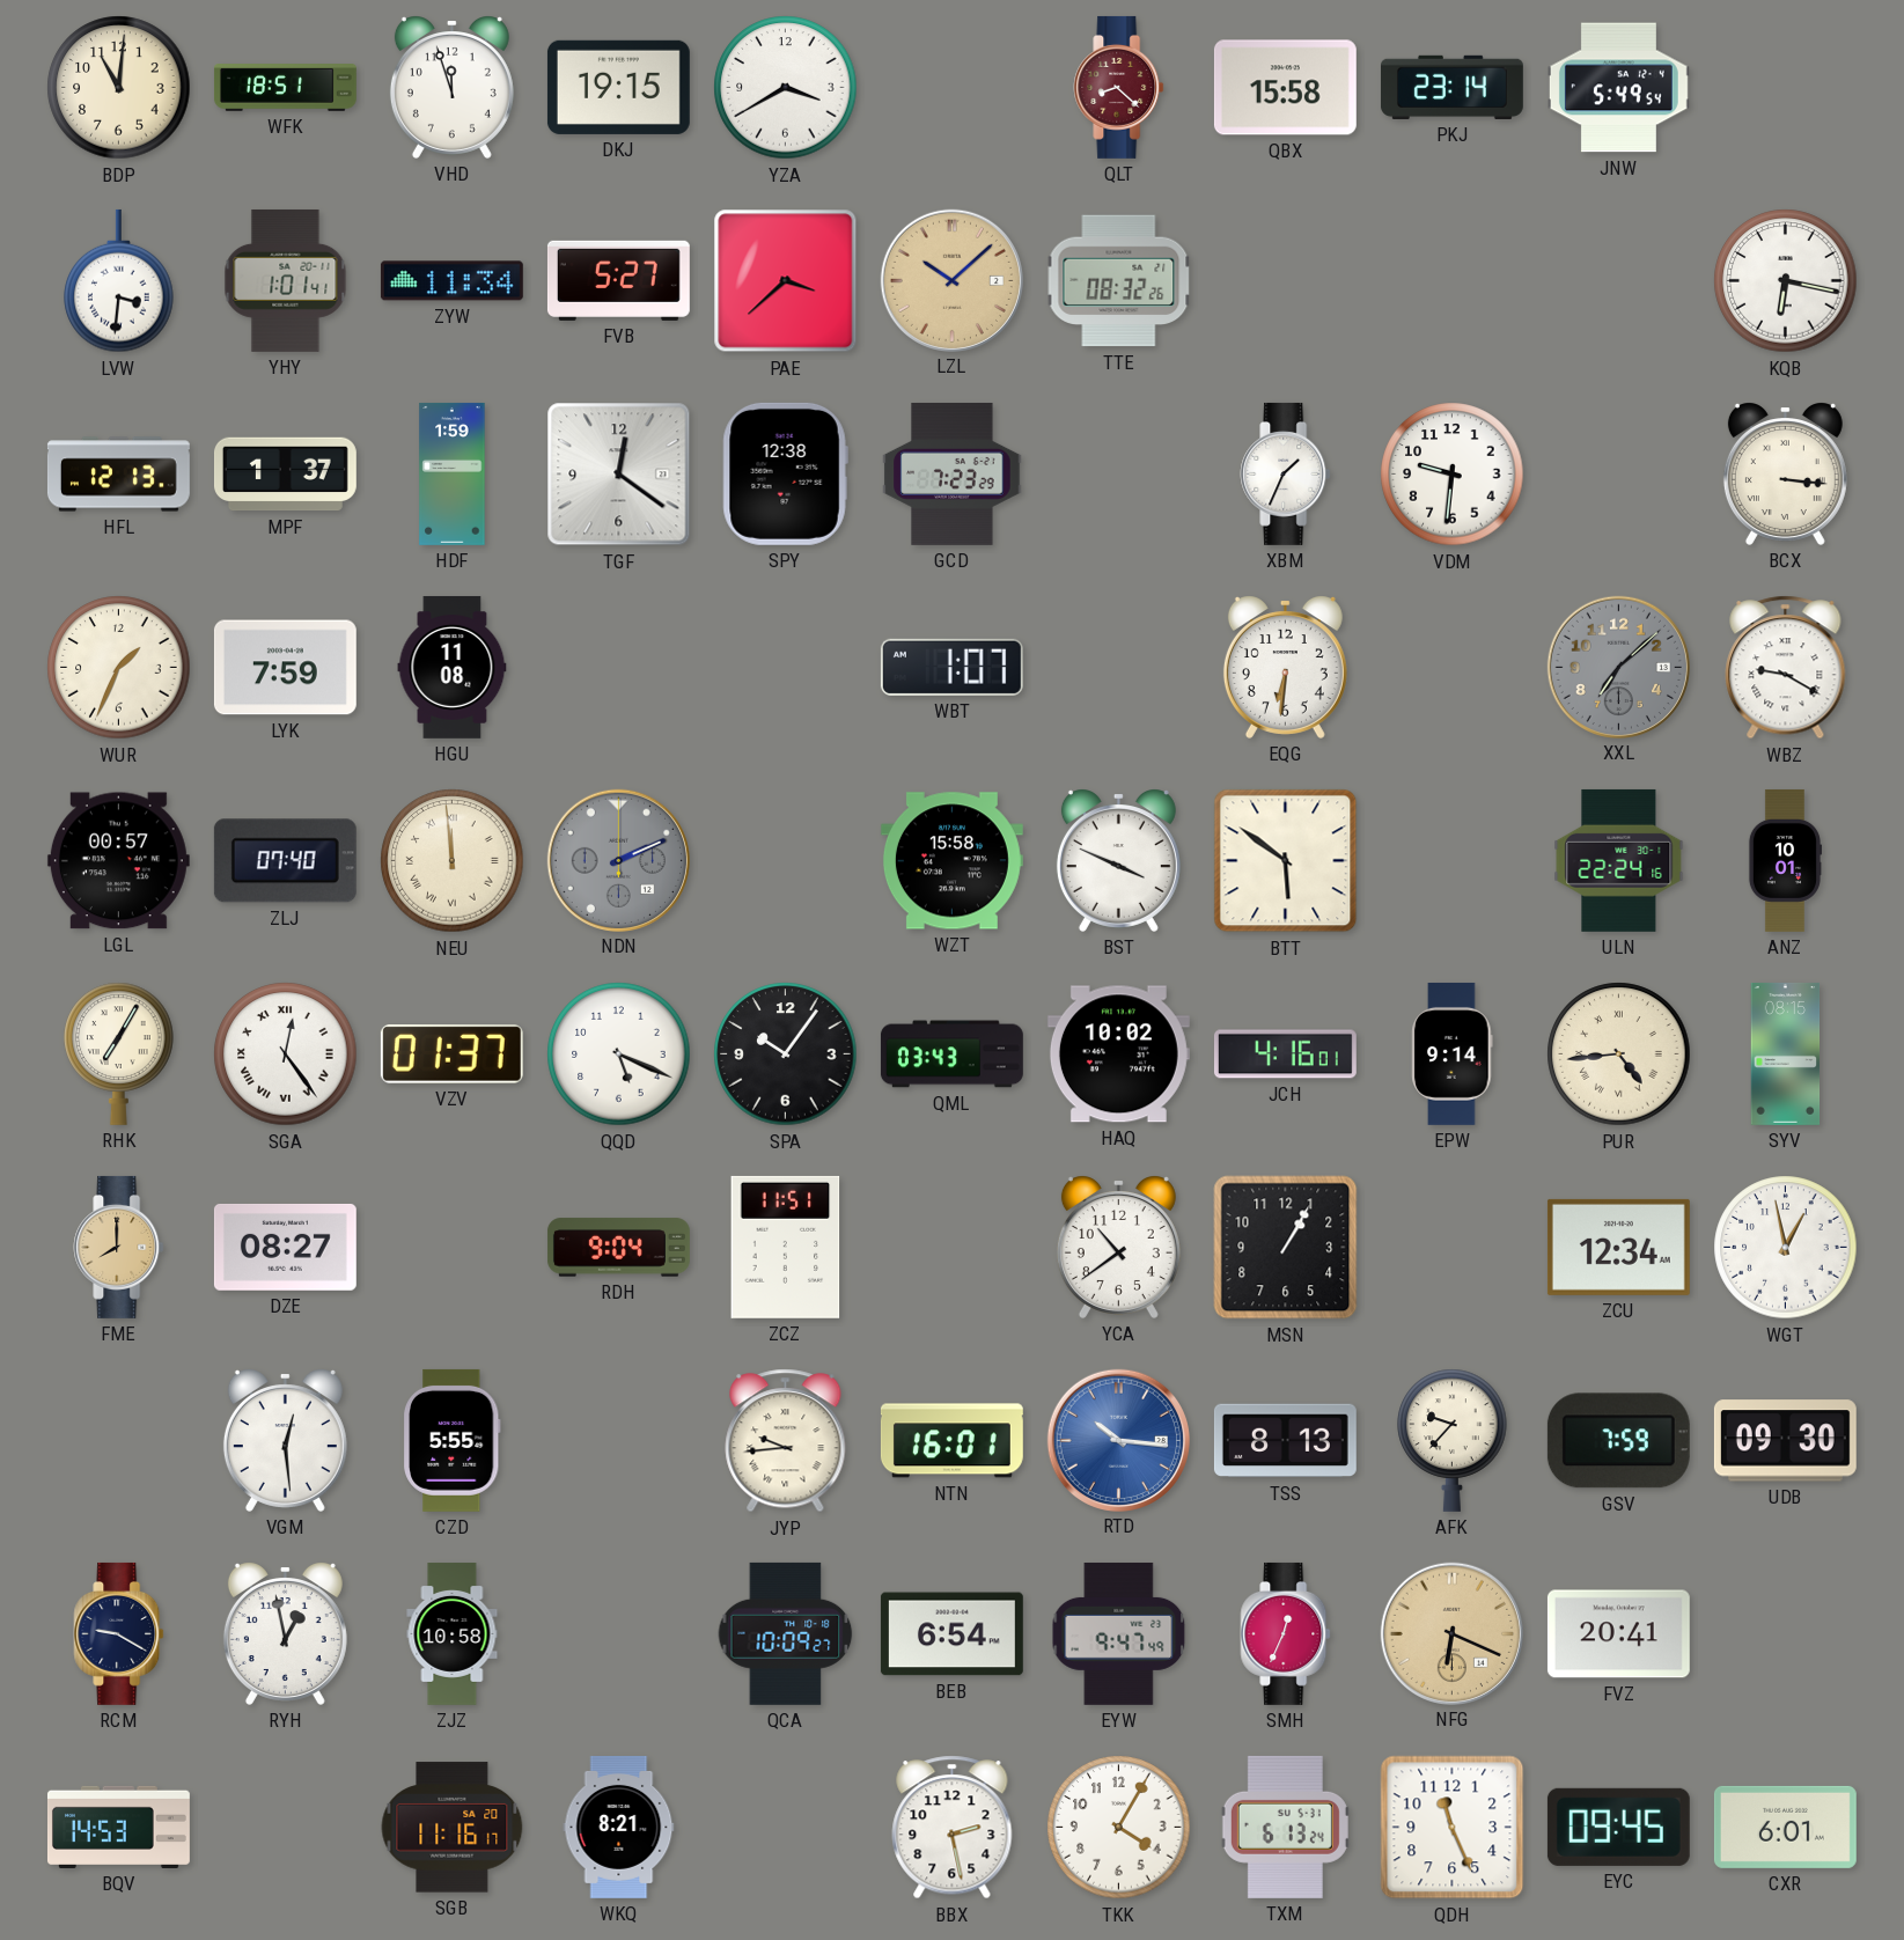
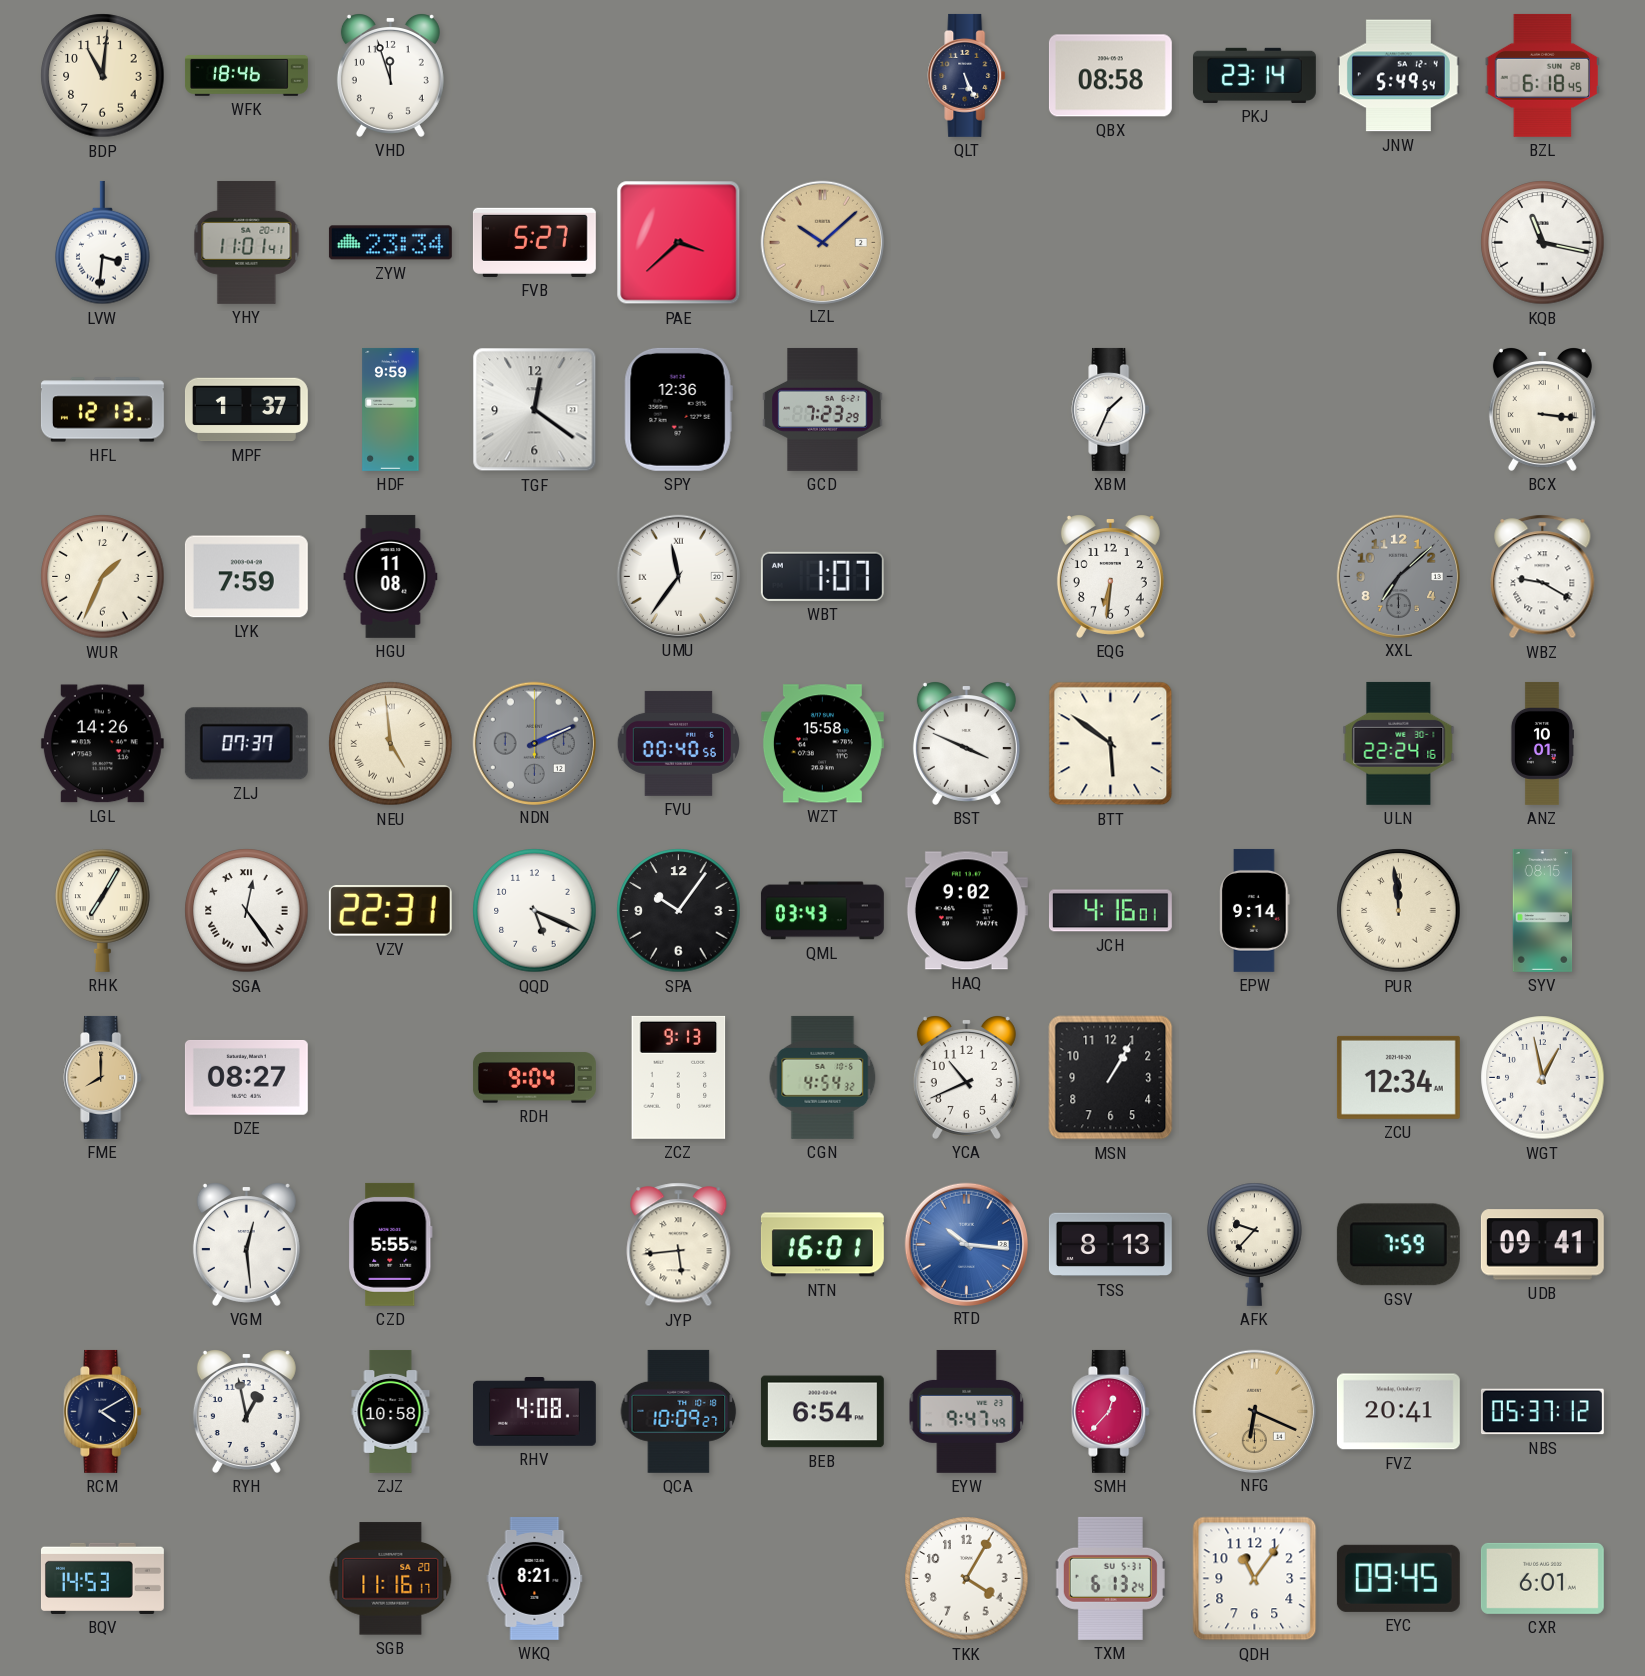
WFK: 18:51 -> 18:46
DKJ: 19:15 -> none
YZA: 3:40 -> none
QLT: 8:22 -> 5:26
QLT dial: burgundy -> navy
QBX: 15:58 -> 08:58
BZL: none -> 6:18
YHY: 1:01 -> 11:01
ZYW: 11:34 -> 23:34
TTE: 08:32 -> none
KQB: 6:17 -> 11:17
HDF: 1:59 -> 9:59
SPY: 12:38 -> 12:36
VDM: 9:31 -> none
UMU: none -> 11:36
LGL: 00:57 -> 14:26
ZLJ: 07:40 -> 07:37
NEU: 11:59 -> 4:59
FVU: none -> 00:40
VZV: 01:37 -> 22:31
HAQ: 10:02 -> 9:02
PUR: 4:44 -> 11:59
ZCZ: 11:51 -> 9:13
CGN: none -> 4:54
YCA: 10:39 -> 10:41
JYP: 9:44 -> 5:44
UDB: 09:30 -> 09:41
RCM: 9:20 -> 4:10
RHV: none -> 4:08
SMH: 12:34 -> 12:37
NBS: none -> 05:37
BBX: 2:28 -> none
QDH: 11:26 -> 11:06
